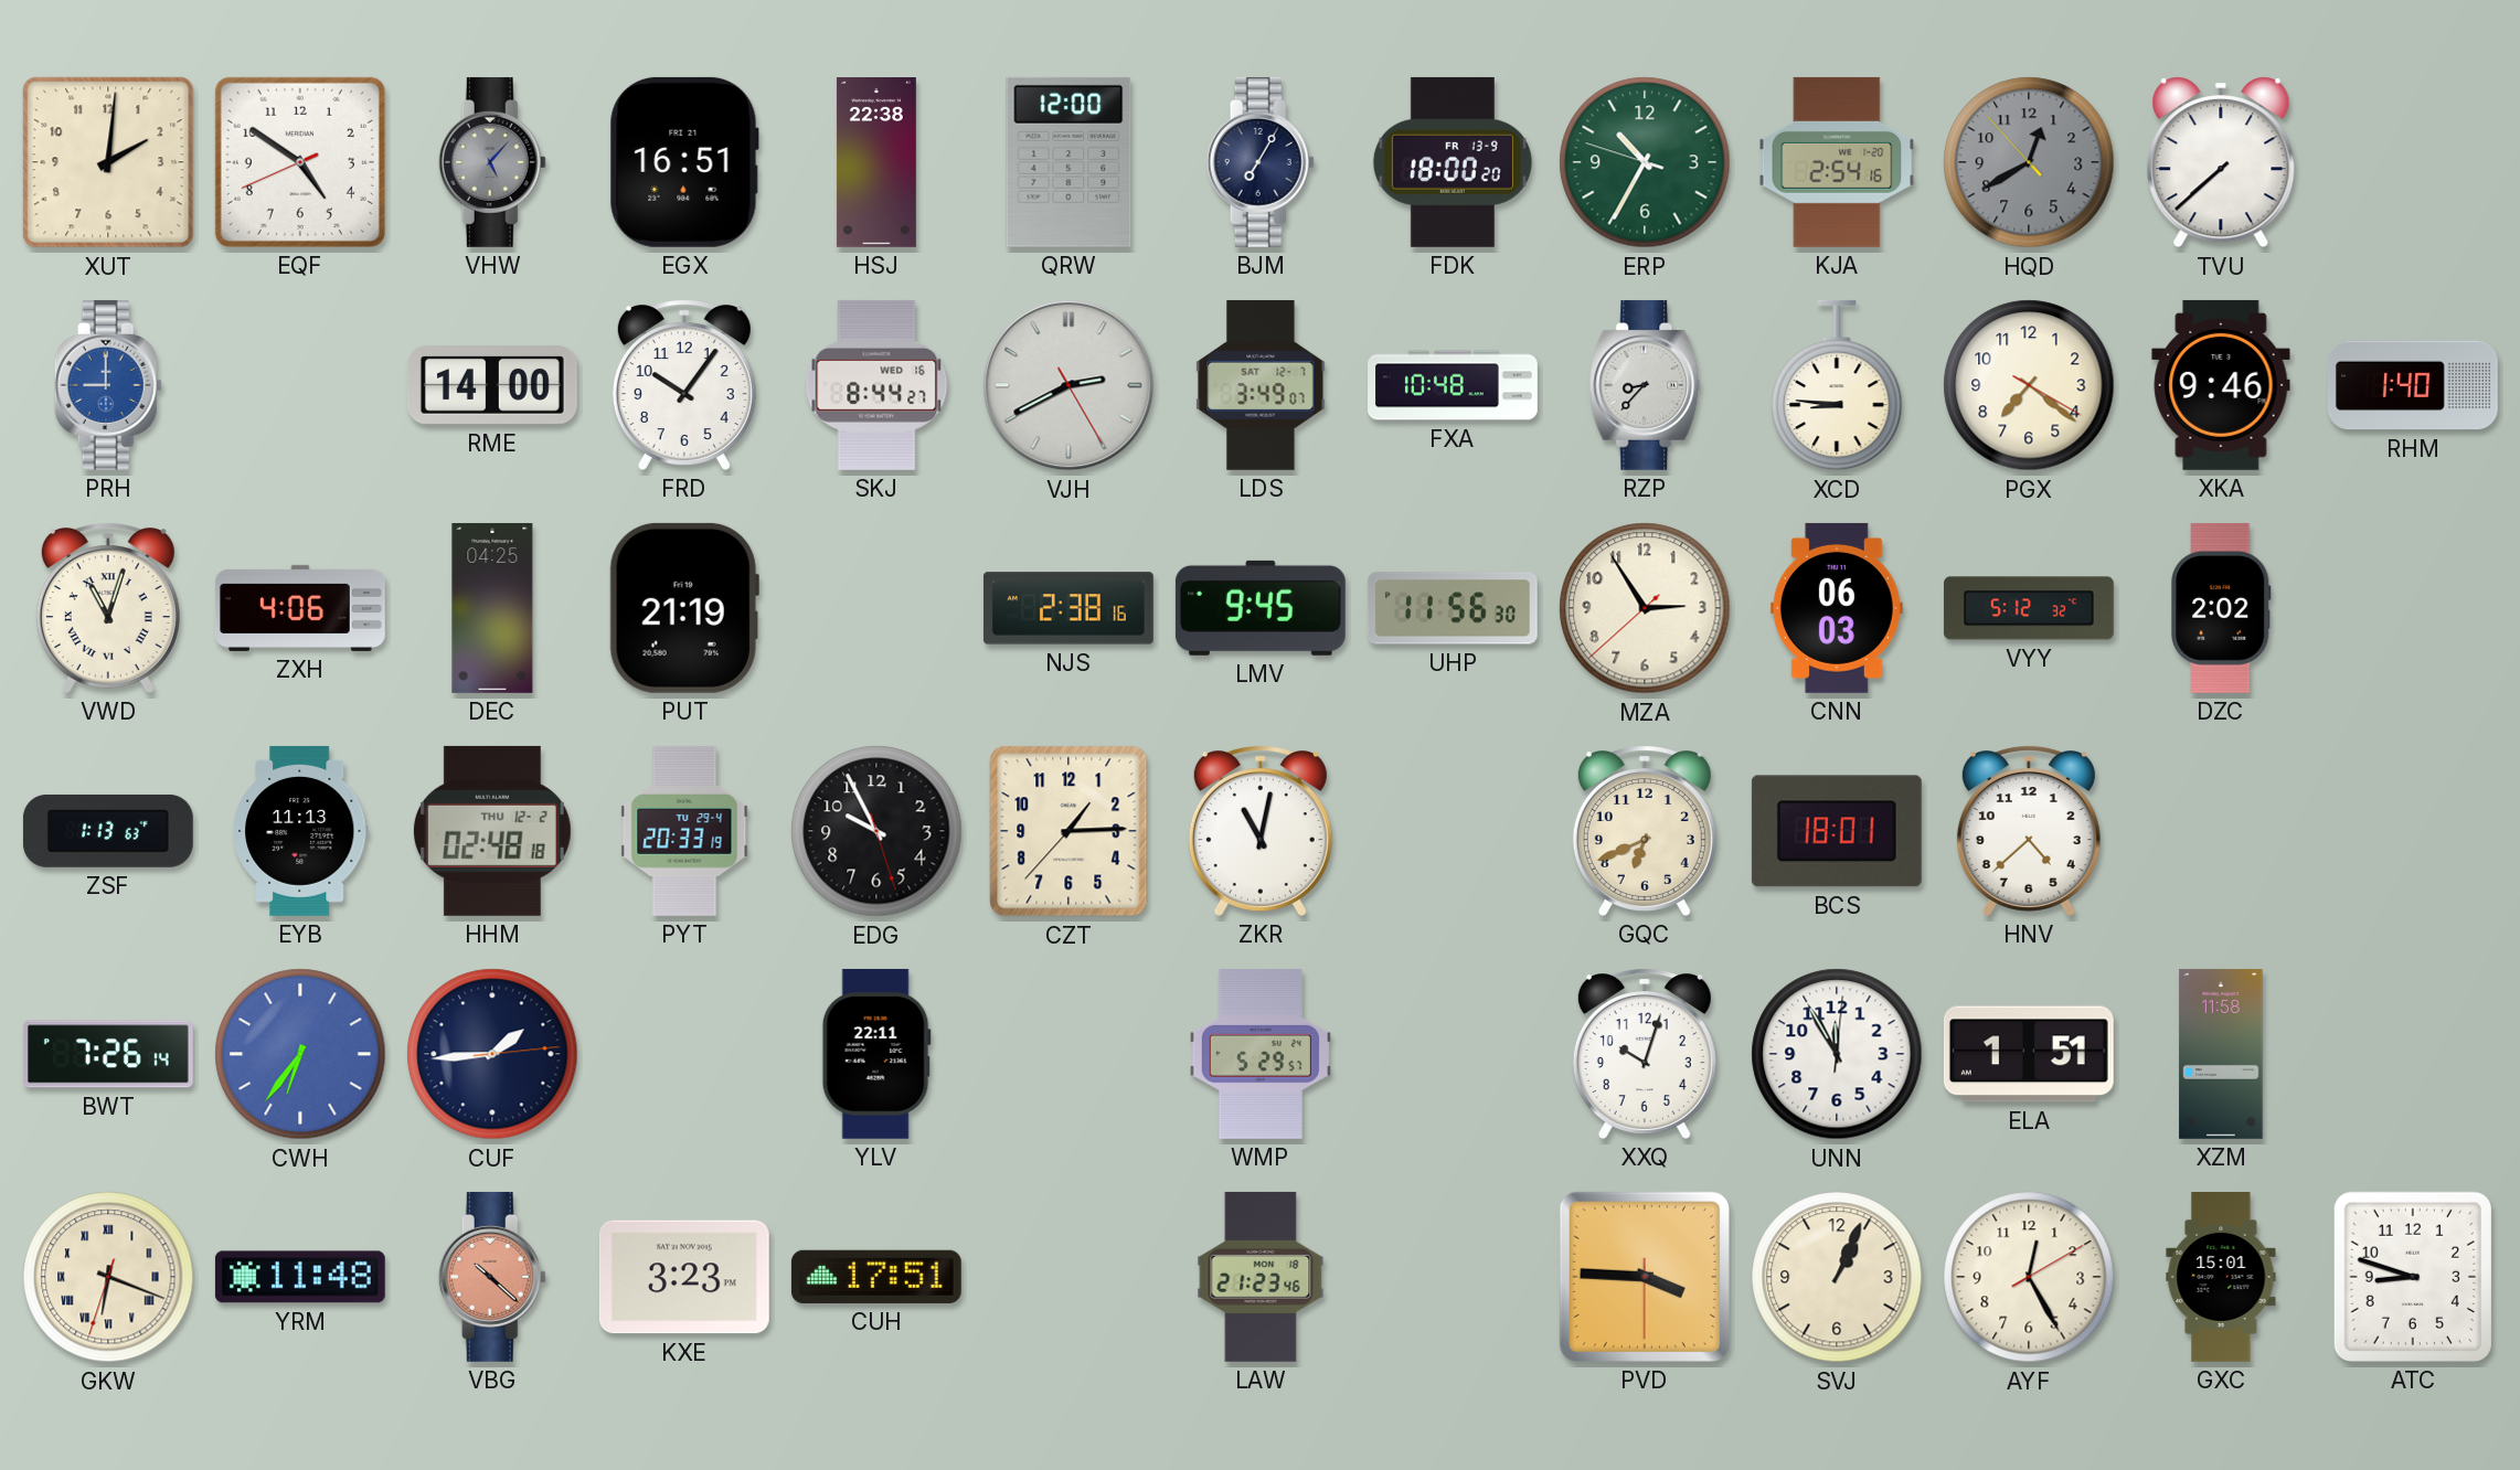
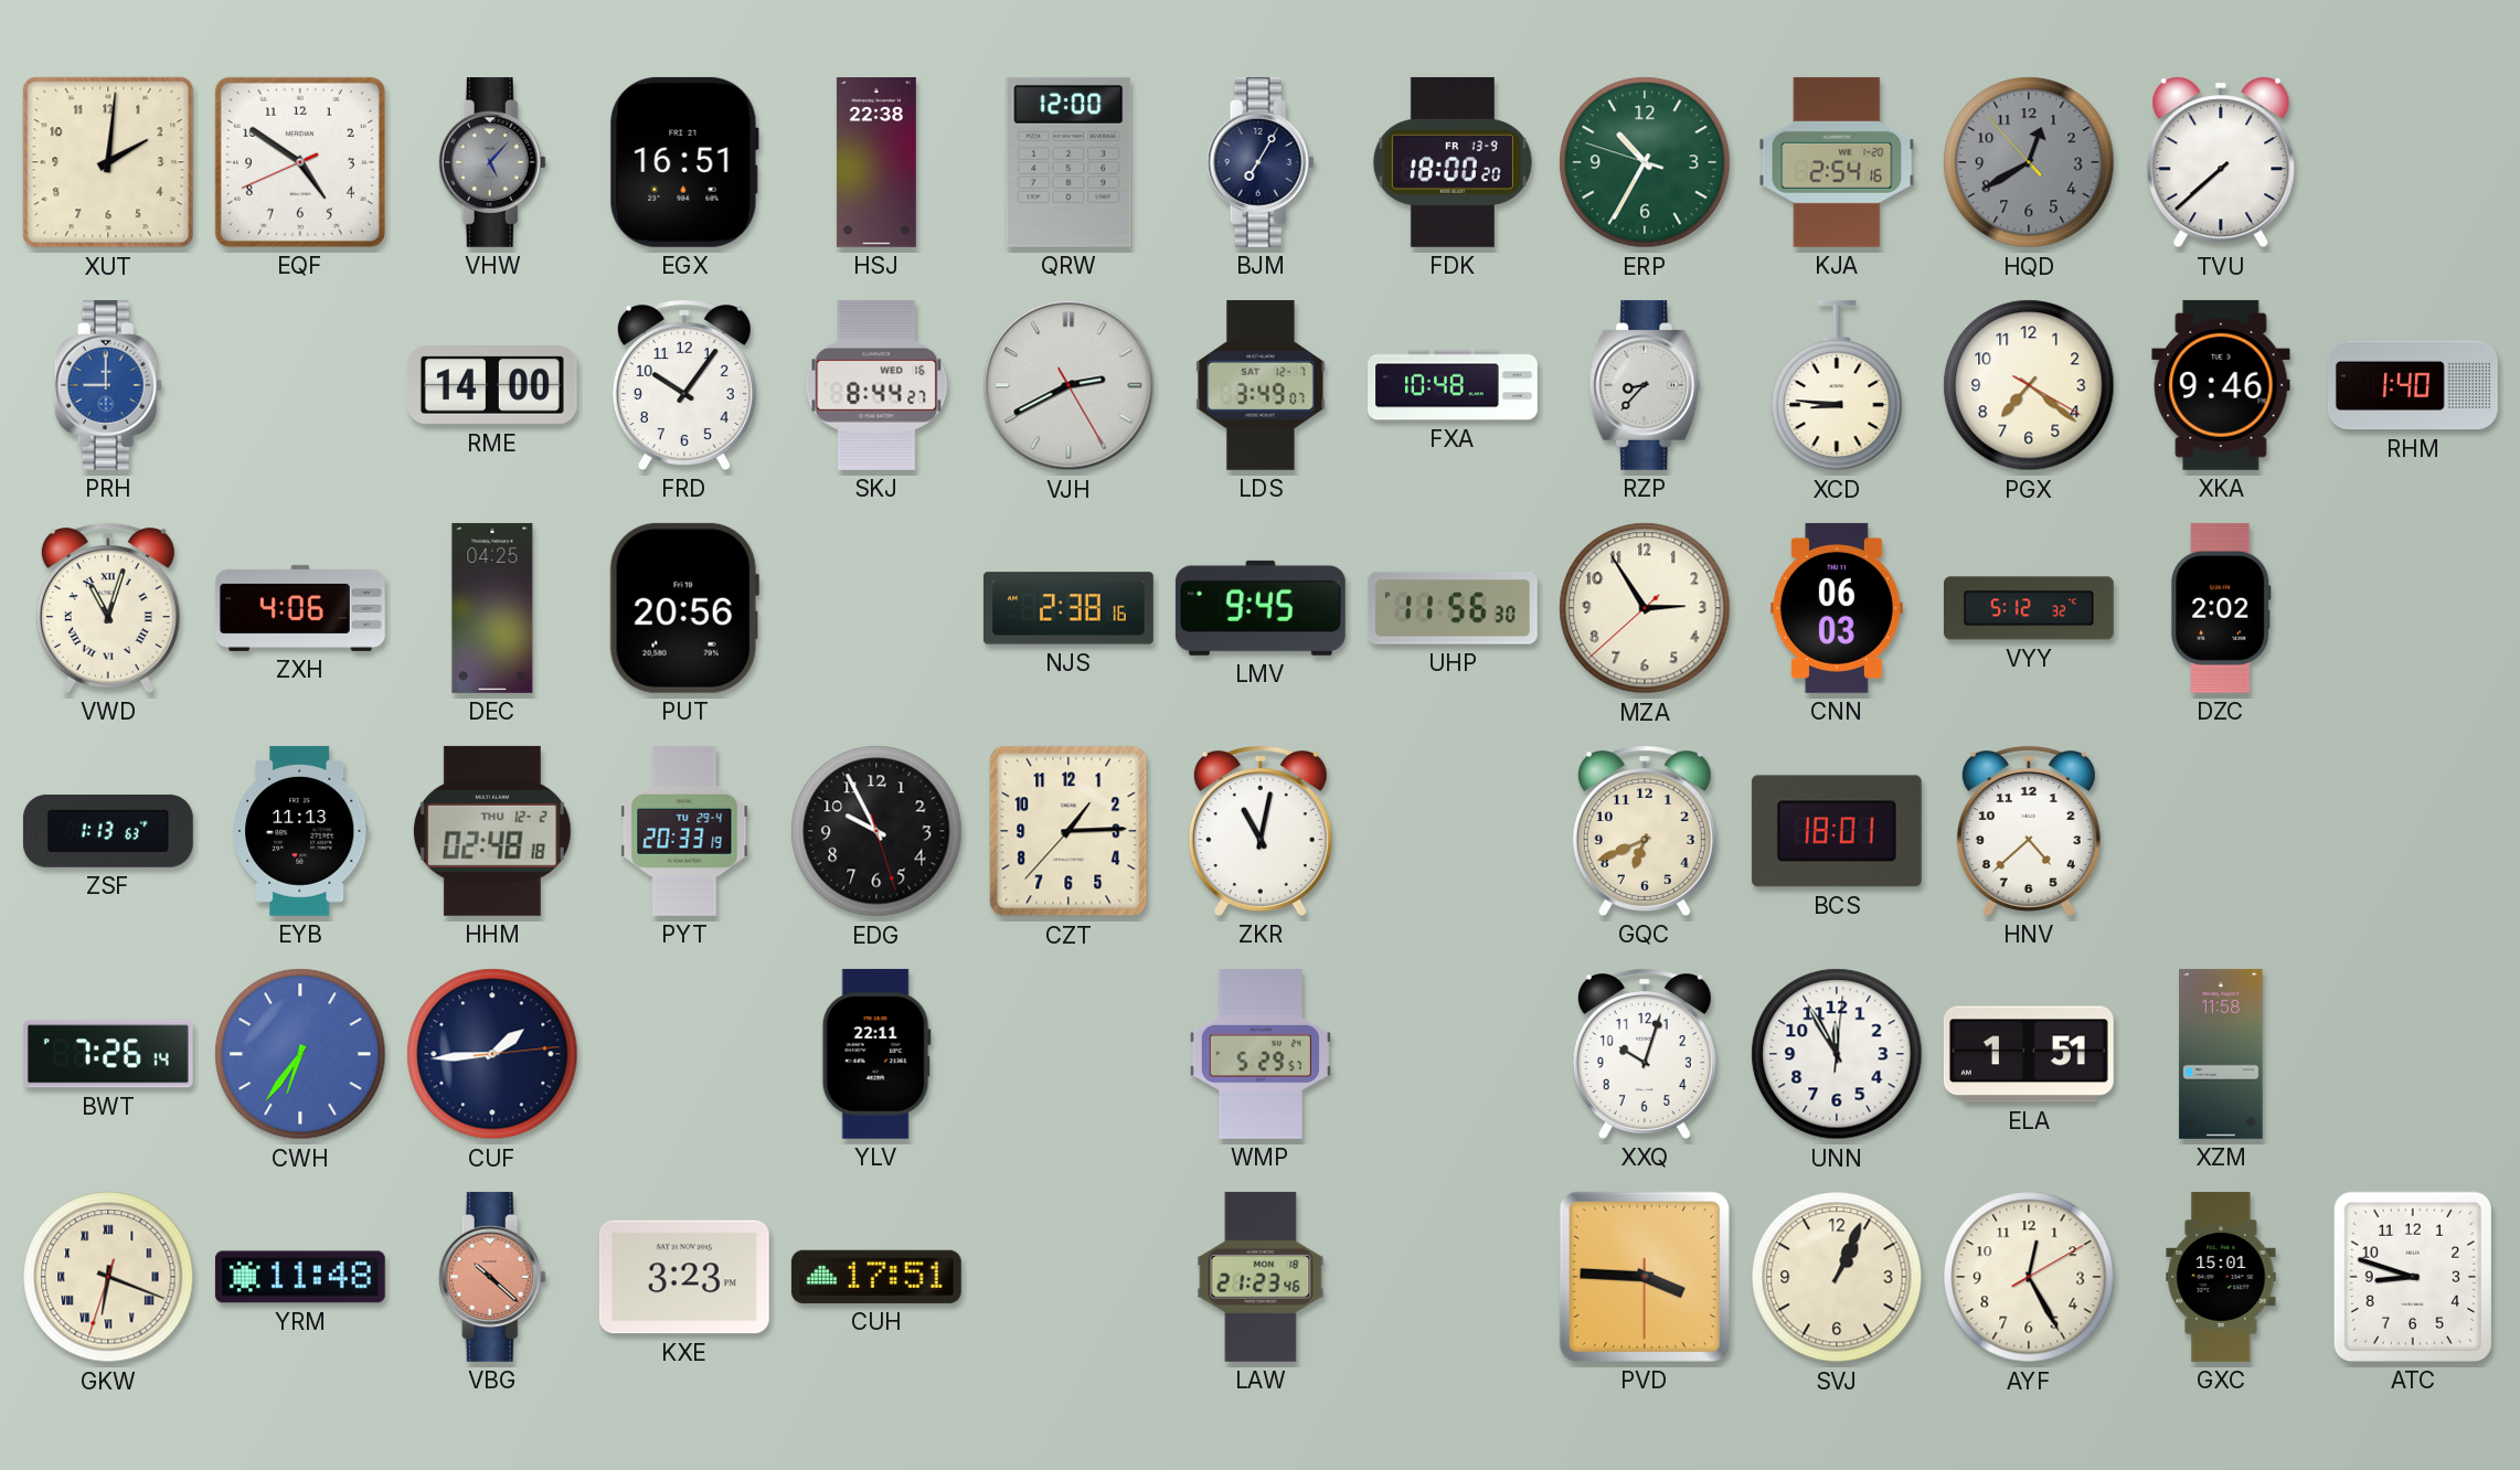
PUT: 21:19 -> 20:56
